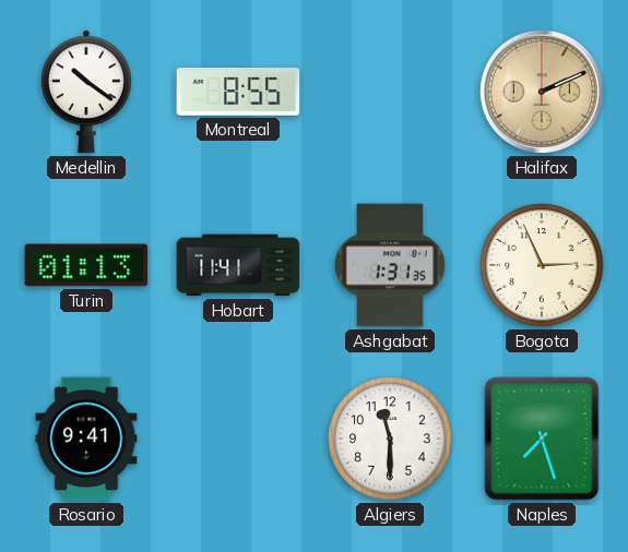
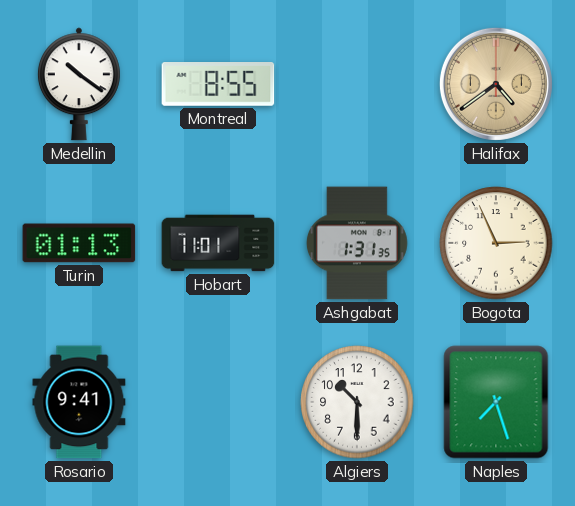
Halifax: 2:11 -> 4:39
Hobart: 11:41 -> 11:01
Algiers: 11:30 -> 10:30
